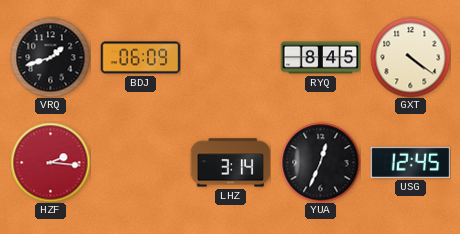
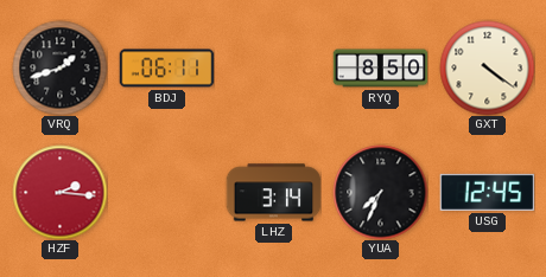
BDJ: 06:09 -> 06:11
RYQ: 8:45 -> 8:50
YUA: 12:34 -> 7:34
